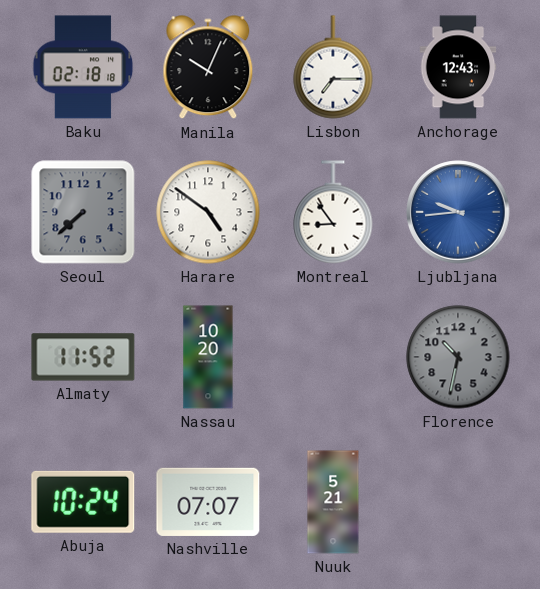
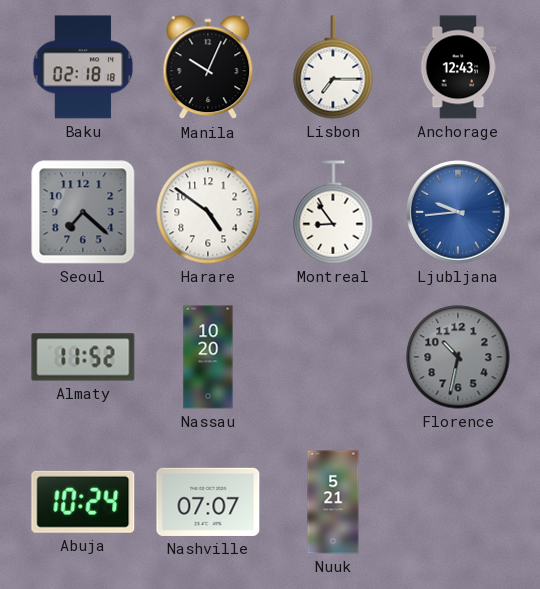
Seoul: 7:38 -> 7:22
